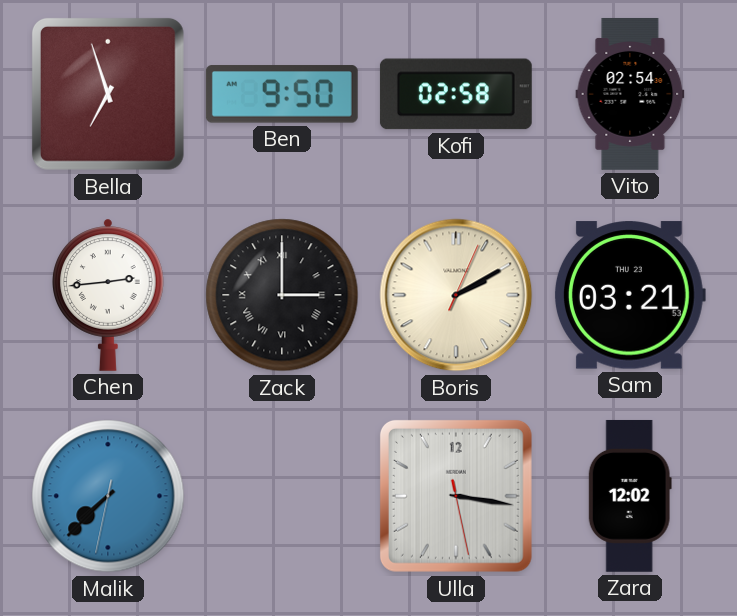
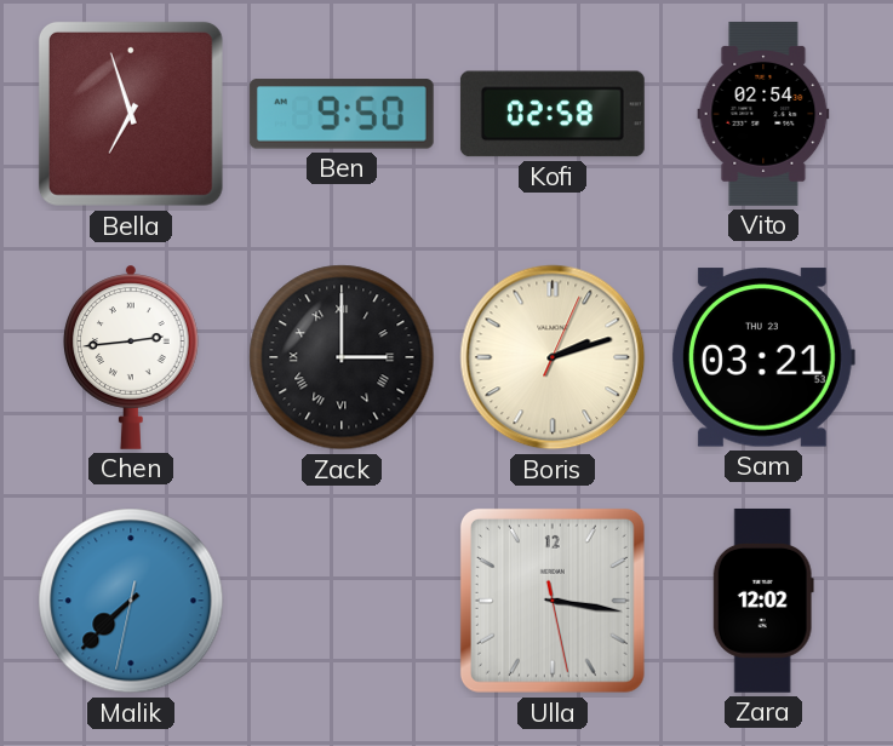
Boris: 2:10 -> 2:12
